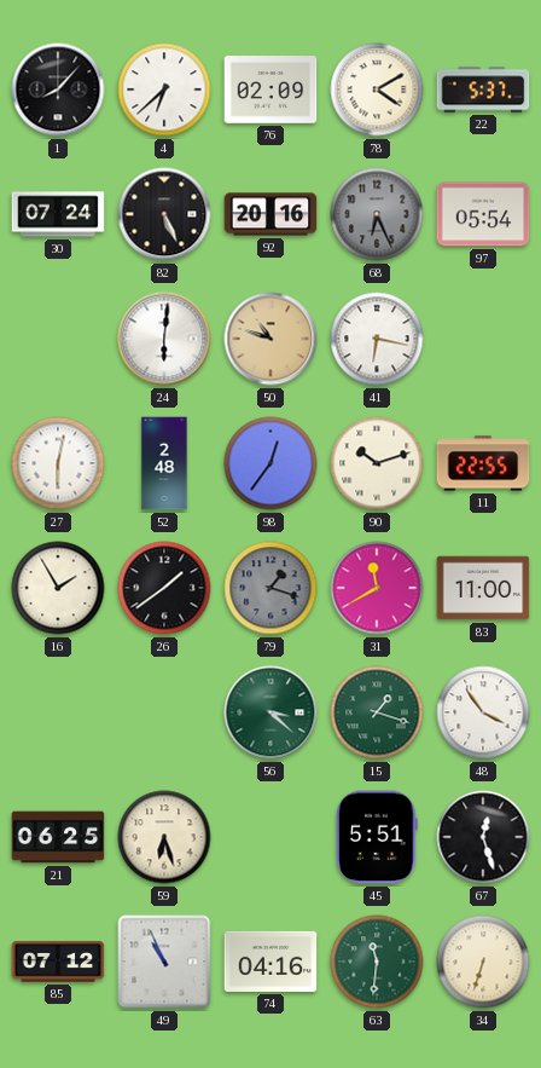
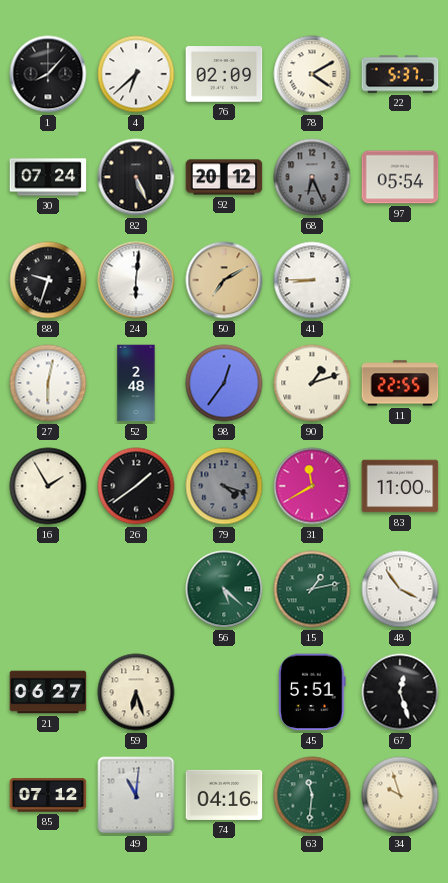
92: 20:16 -> 20:12
88: none -> 9:33
50: 10:48 -> 7:10
41: 6:17 -> 8:45
90: 10:12 -> 1:12
79: 1:18 -> 4:18
56: 3:22 -> 5:22
15: 1:18 -> 1:13
21: 06:25 -> 06:27
49: 10:56 -> 11:01
34: 6:33 -> 9:57
